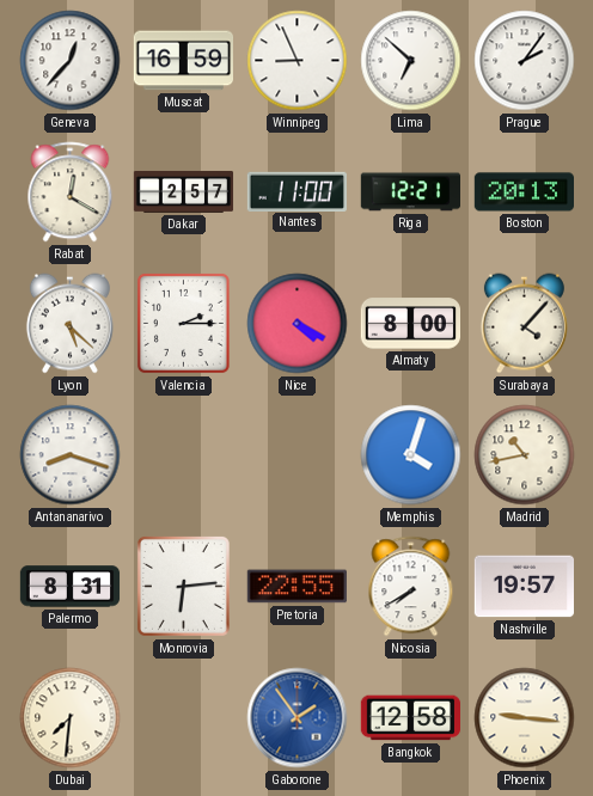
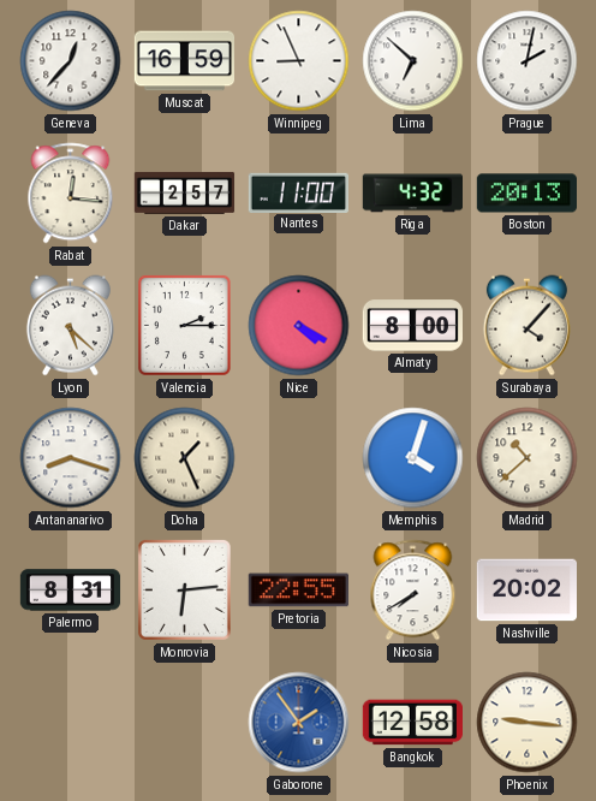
Prague: 2:06 -> 2:02
Rabat: 12:20 -> 12:16
Riga: 12:21 -> 4:32
Doha: none -> 1:26
Madrid: 10:43 -> 10:38
Nashville: 19:57 -> 20:02
Dubai: 7:31 -> none
